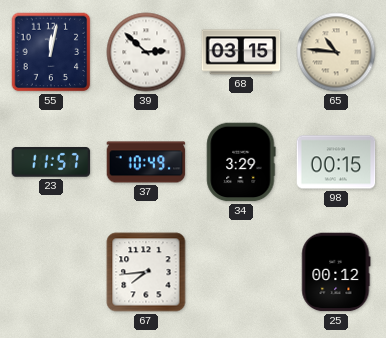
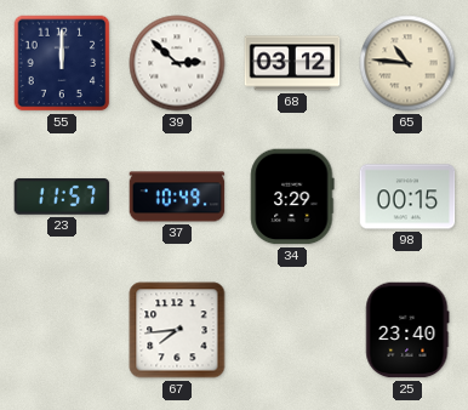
55: 12:02 -> 12:00
68: 03:15 -> 03:12
25: 00:12 -> 23:40
